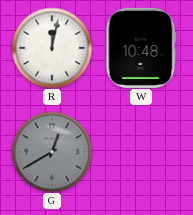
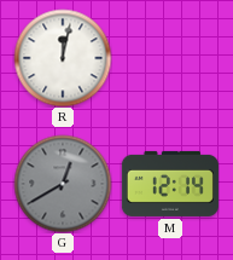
W: 10:48 -> none
M: none -> 12:14
